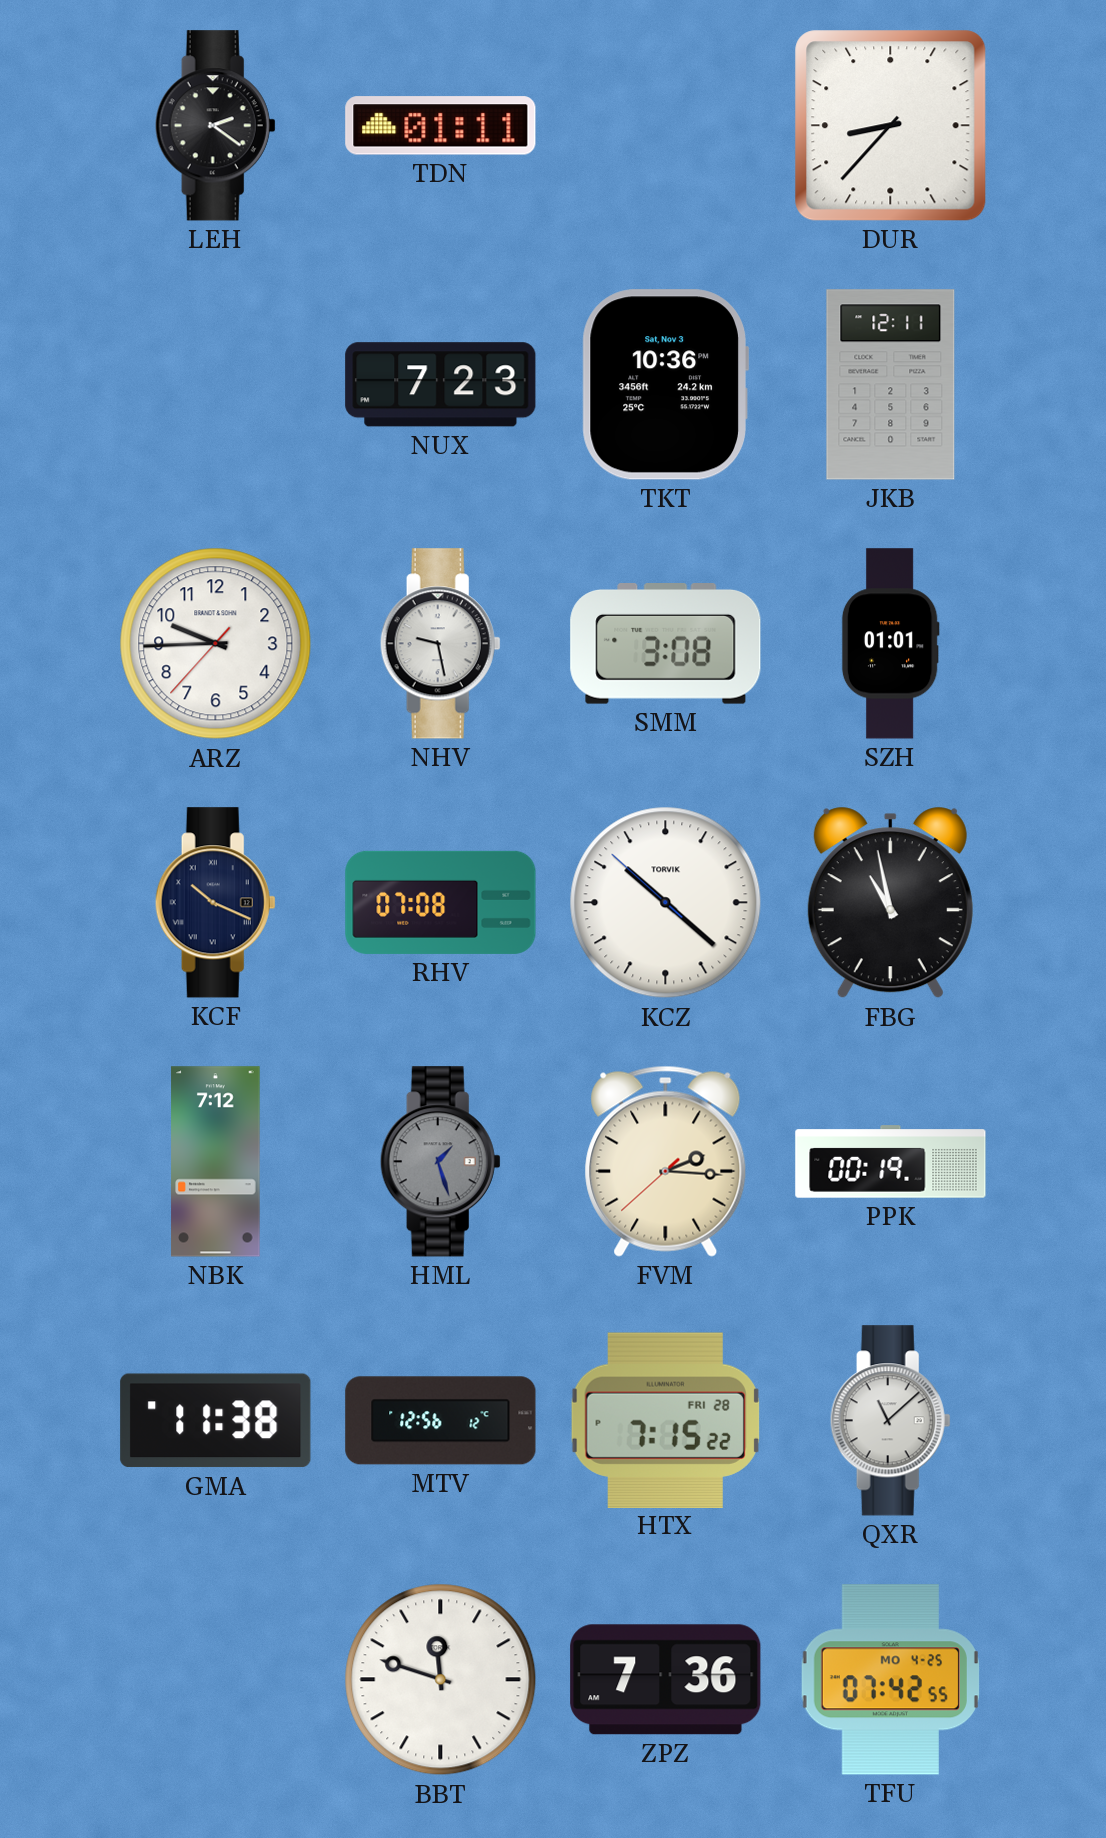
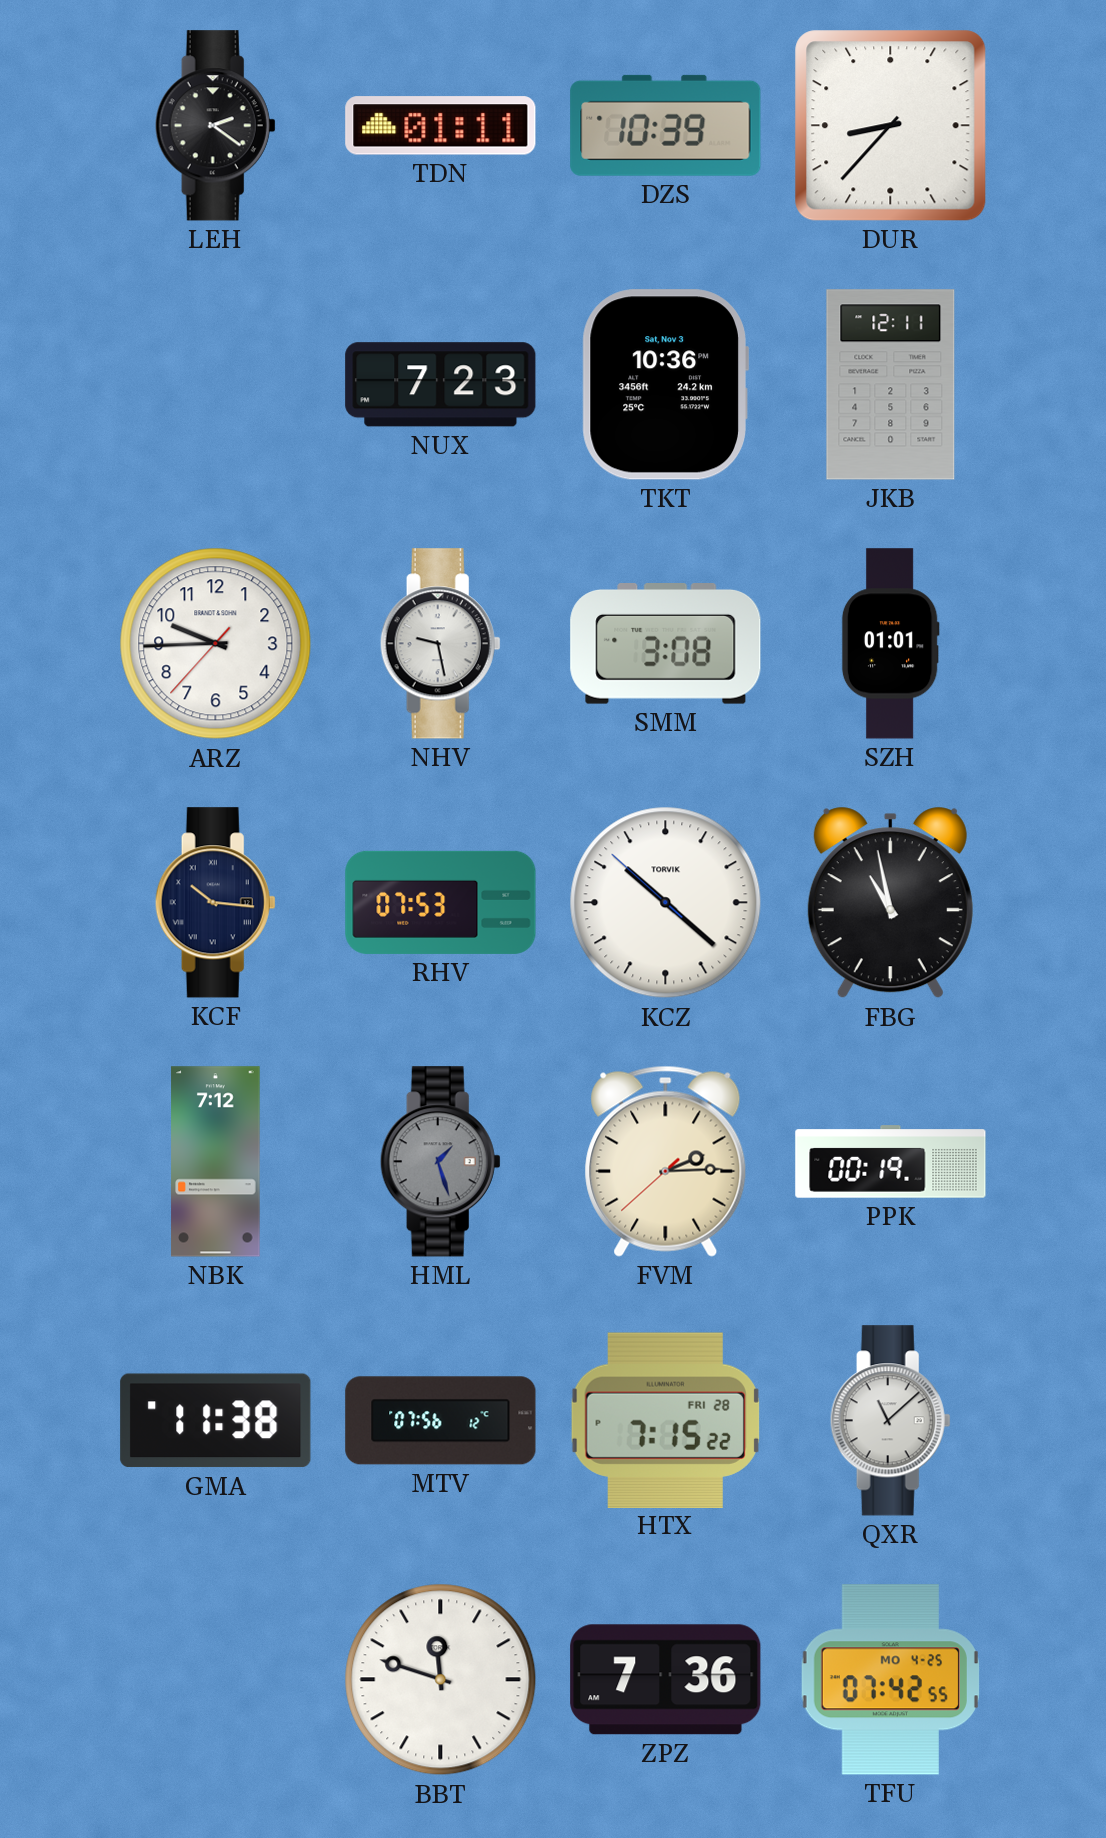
DZS: none -> 10:39
KCF: 10:19 -> 10:16
RHV: 07:08 -> 07:53
FVM: 2:15 -> 2:14
MTV: 12:56 -> 07:56
